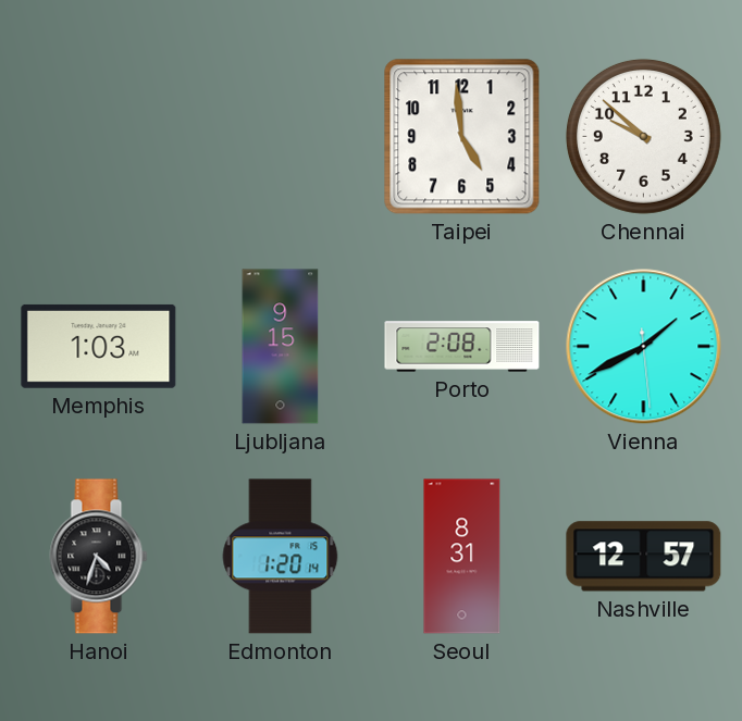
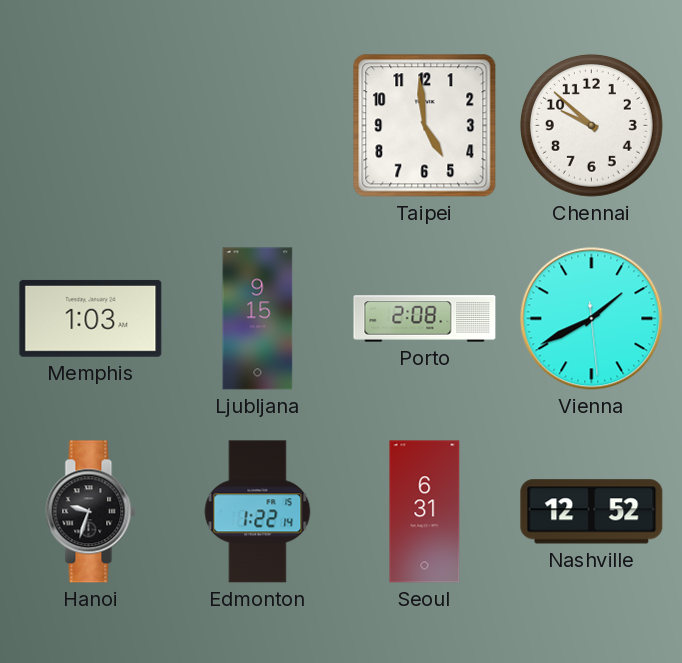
Hanoi: 4:33 -> 9:33
Edmonton: 1:20 -> 1:22
Seoul: 8:31 -> 6:31
Nashville: 12:57 -> 12:52
